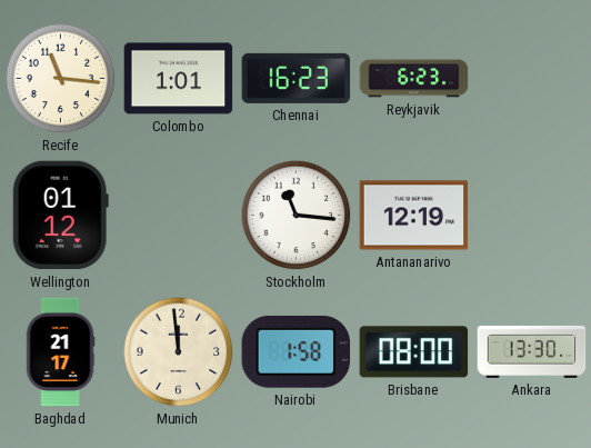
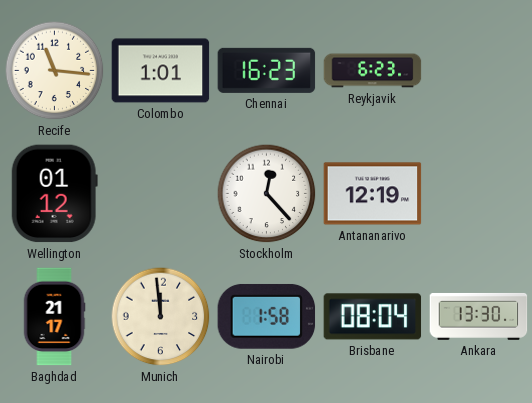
Stockholm: 11:16 -> 12:23
Brisbane: 08:00 -> 08:04
